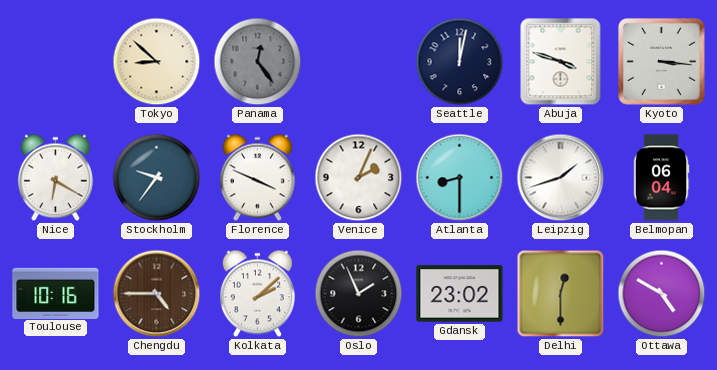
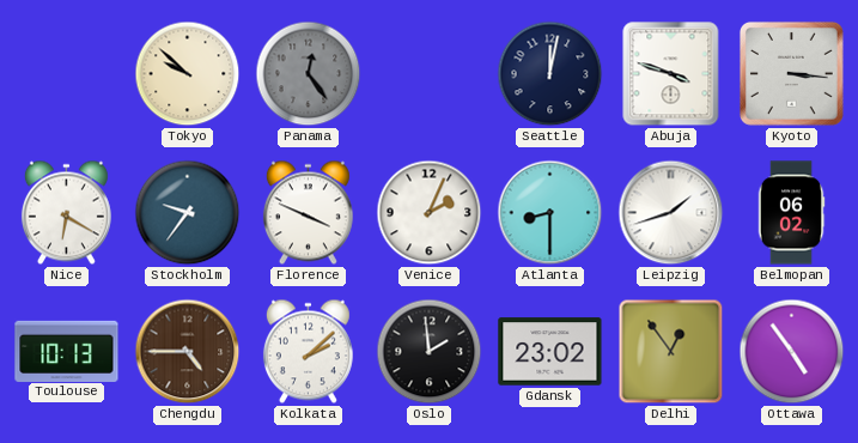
Tokyo: 8:52 -> 9:52
Belmopan: 06:04 -> 06:02
Toulouse: 10:16 -> 10:13
Oslo: 1:56 -> 1:59
Delhi: 12:30 -> 12:54
Ottawa: 4:50 -> 4:54
